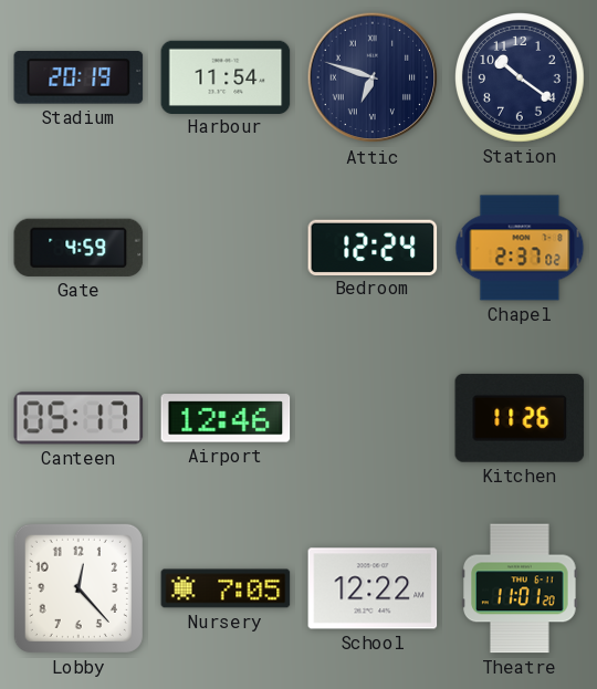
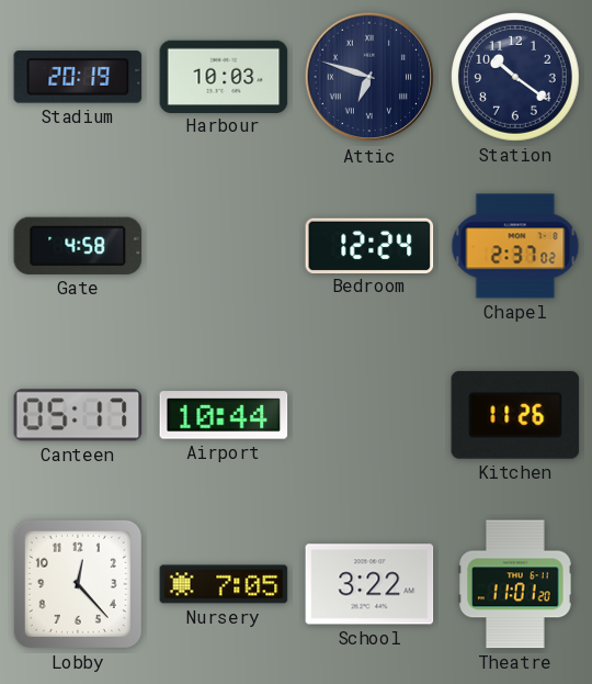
Harbour: 11:54 -> 10:03
Gate: 4:59 -> 4:58
Airport: 12:46 -> 10:44
School: 12:22 -> 3:22
